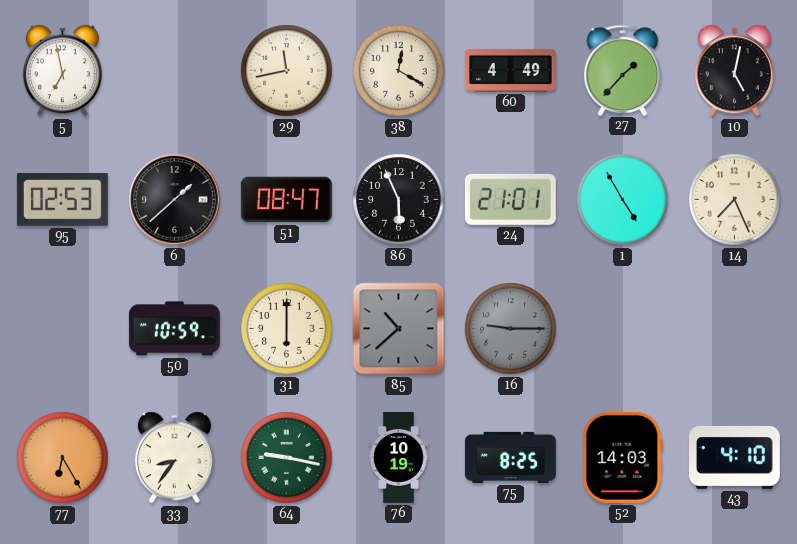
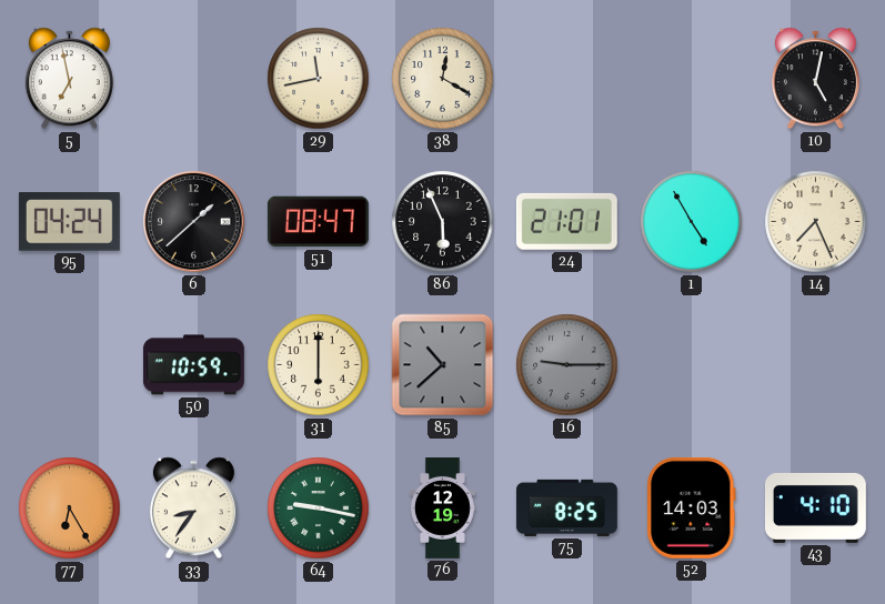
60: 4:49 -> none
27: 1:37 -> none
95: 02:53 -> 04:24
76: 10:19 -> 12:19
